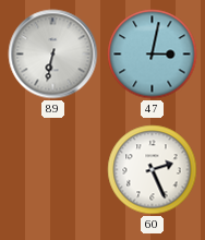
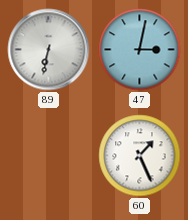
60: 2:26 -> 1:26
